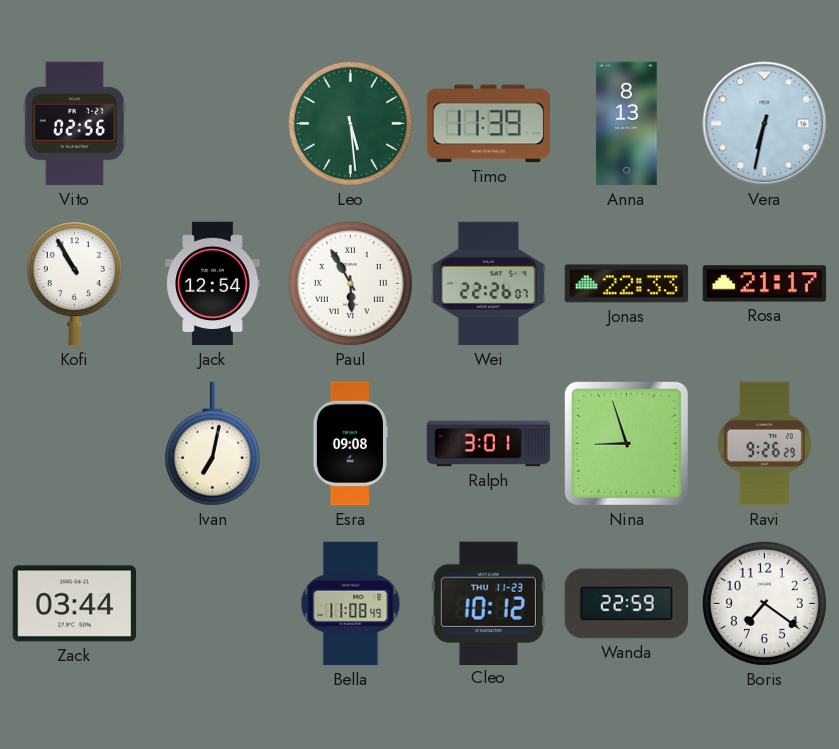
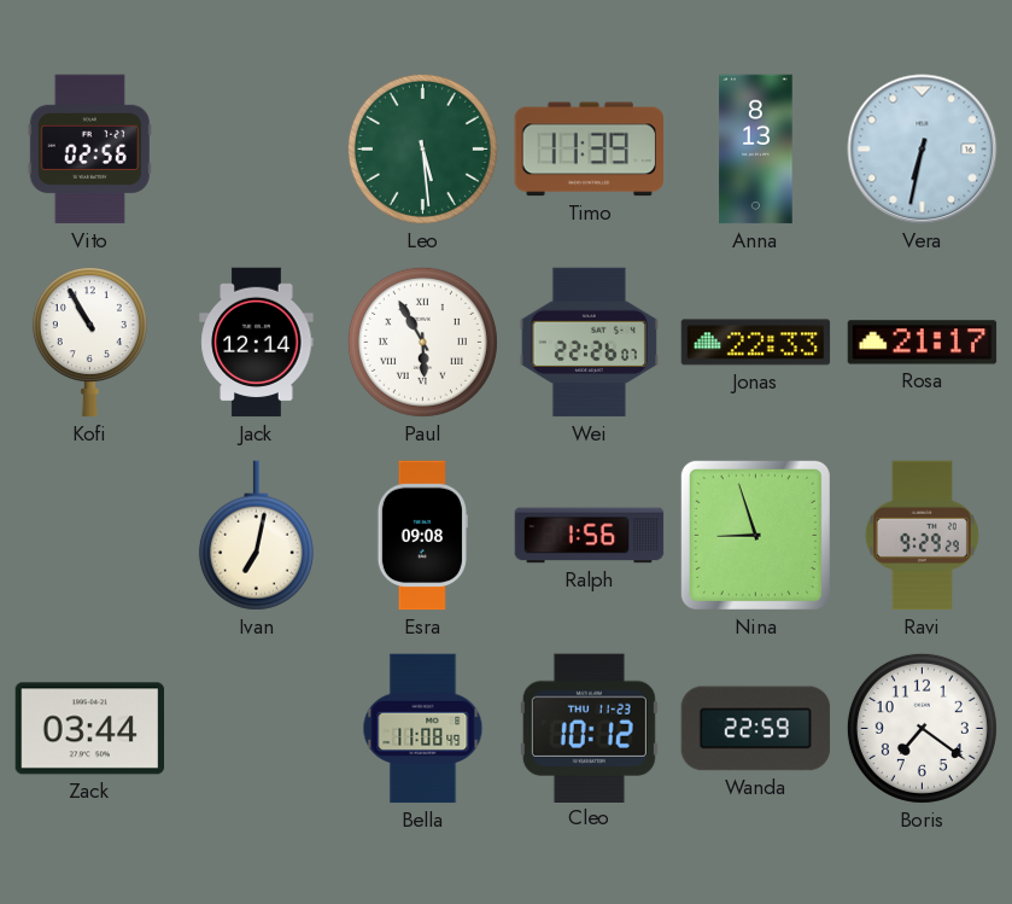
Jack: 12:54 -> 12:14
Ralph: 3:01 -> 1:56
Ravi: 9:26 -> 9:29
